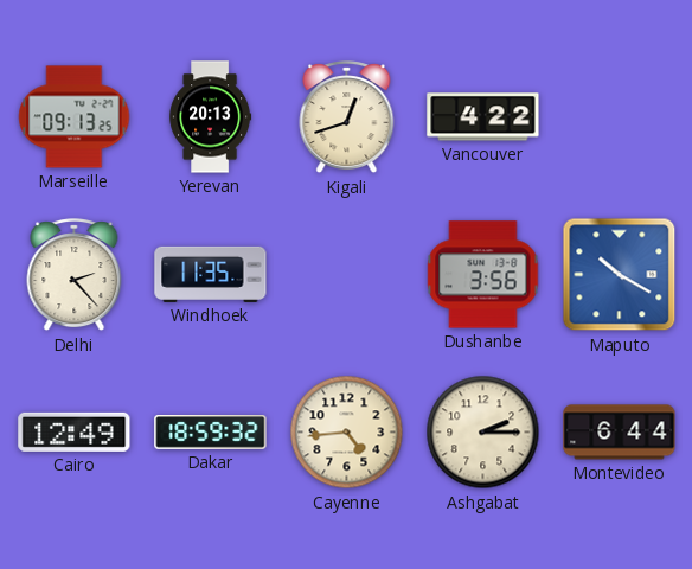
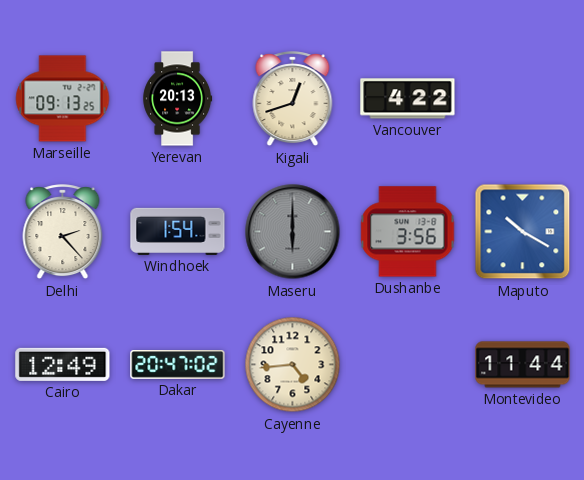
Windhoek: 11:35 -> 1:54
Maseru: none -> 6:00
Dakar: 18:59 -> 20:47
Ashgabat: 2:15 -> none
Montevideo: 6:44 -> 11:44
